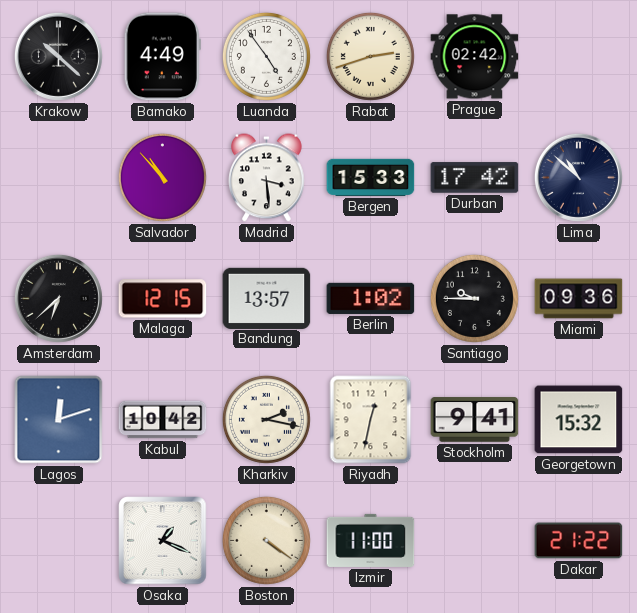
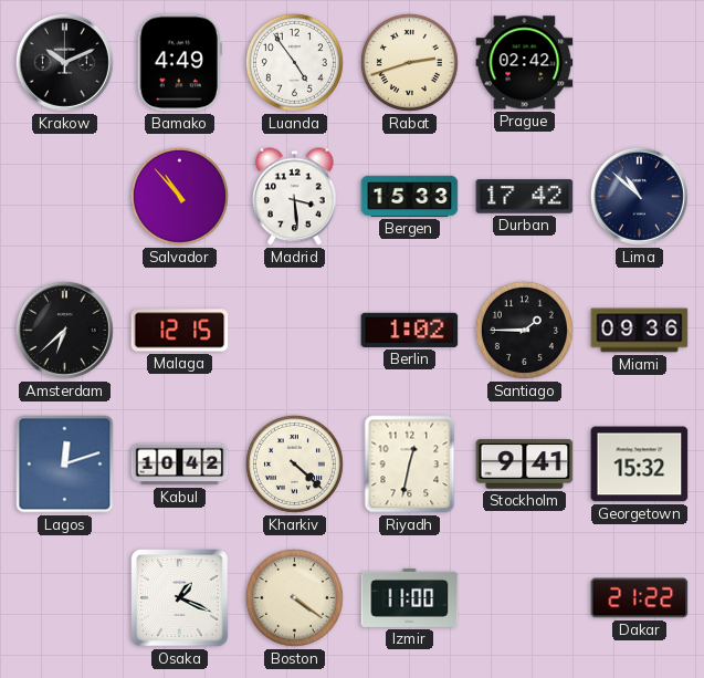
Krakow: 10:22 -> 10:11
Bandung: 13:57 -> none
Santiago: 9:45 -> 1:45
Kharkiv: 2:17 -> 4:22
